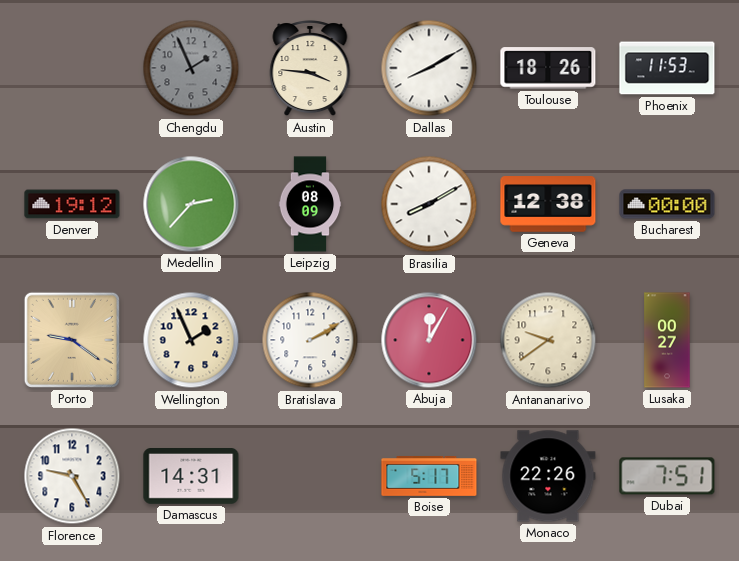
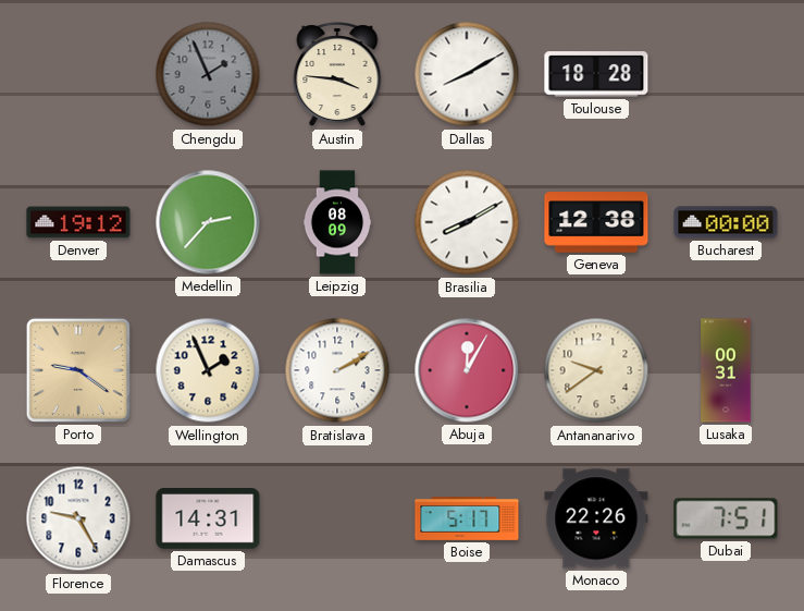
Toulouse: 18:26 -> 18:28
Phoenix: 11:53 -> none
Lusaka: 00:27 -> 00:31
